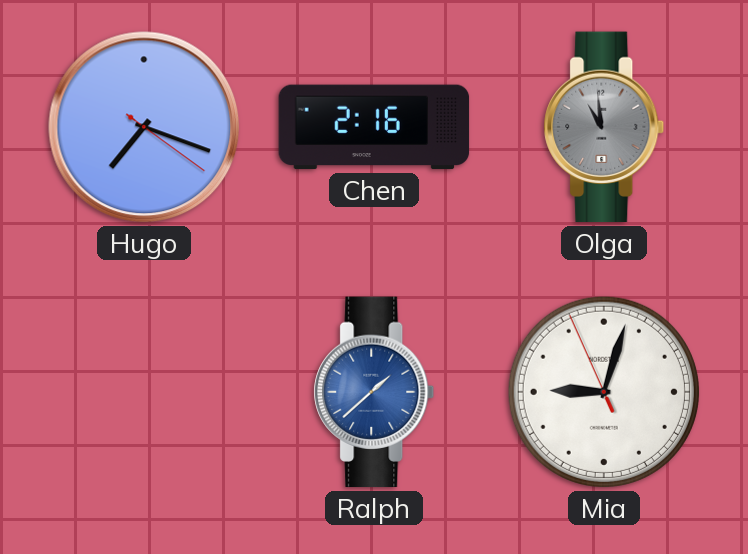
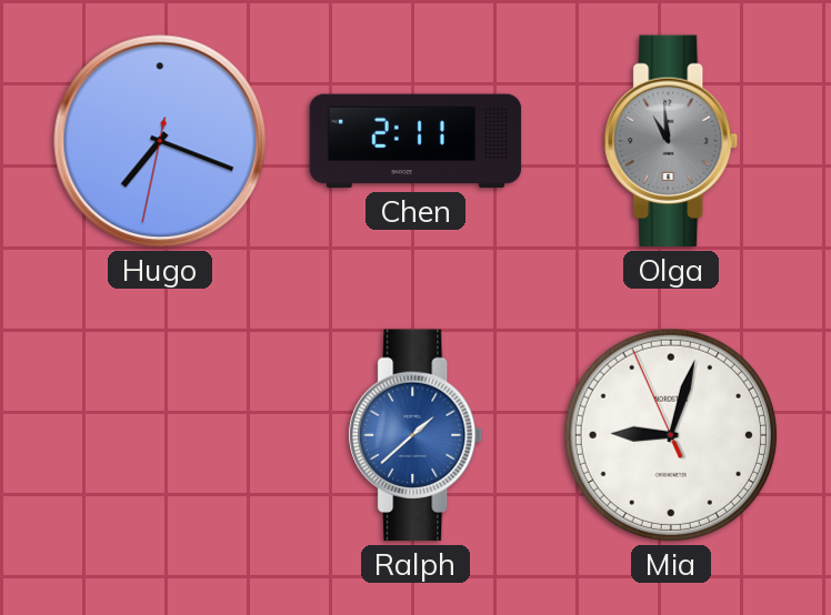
Hugo: 7:18:21 -> 7:18:32
Chen: 2:16 -> 2:11
